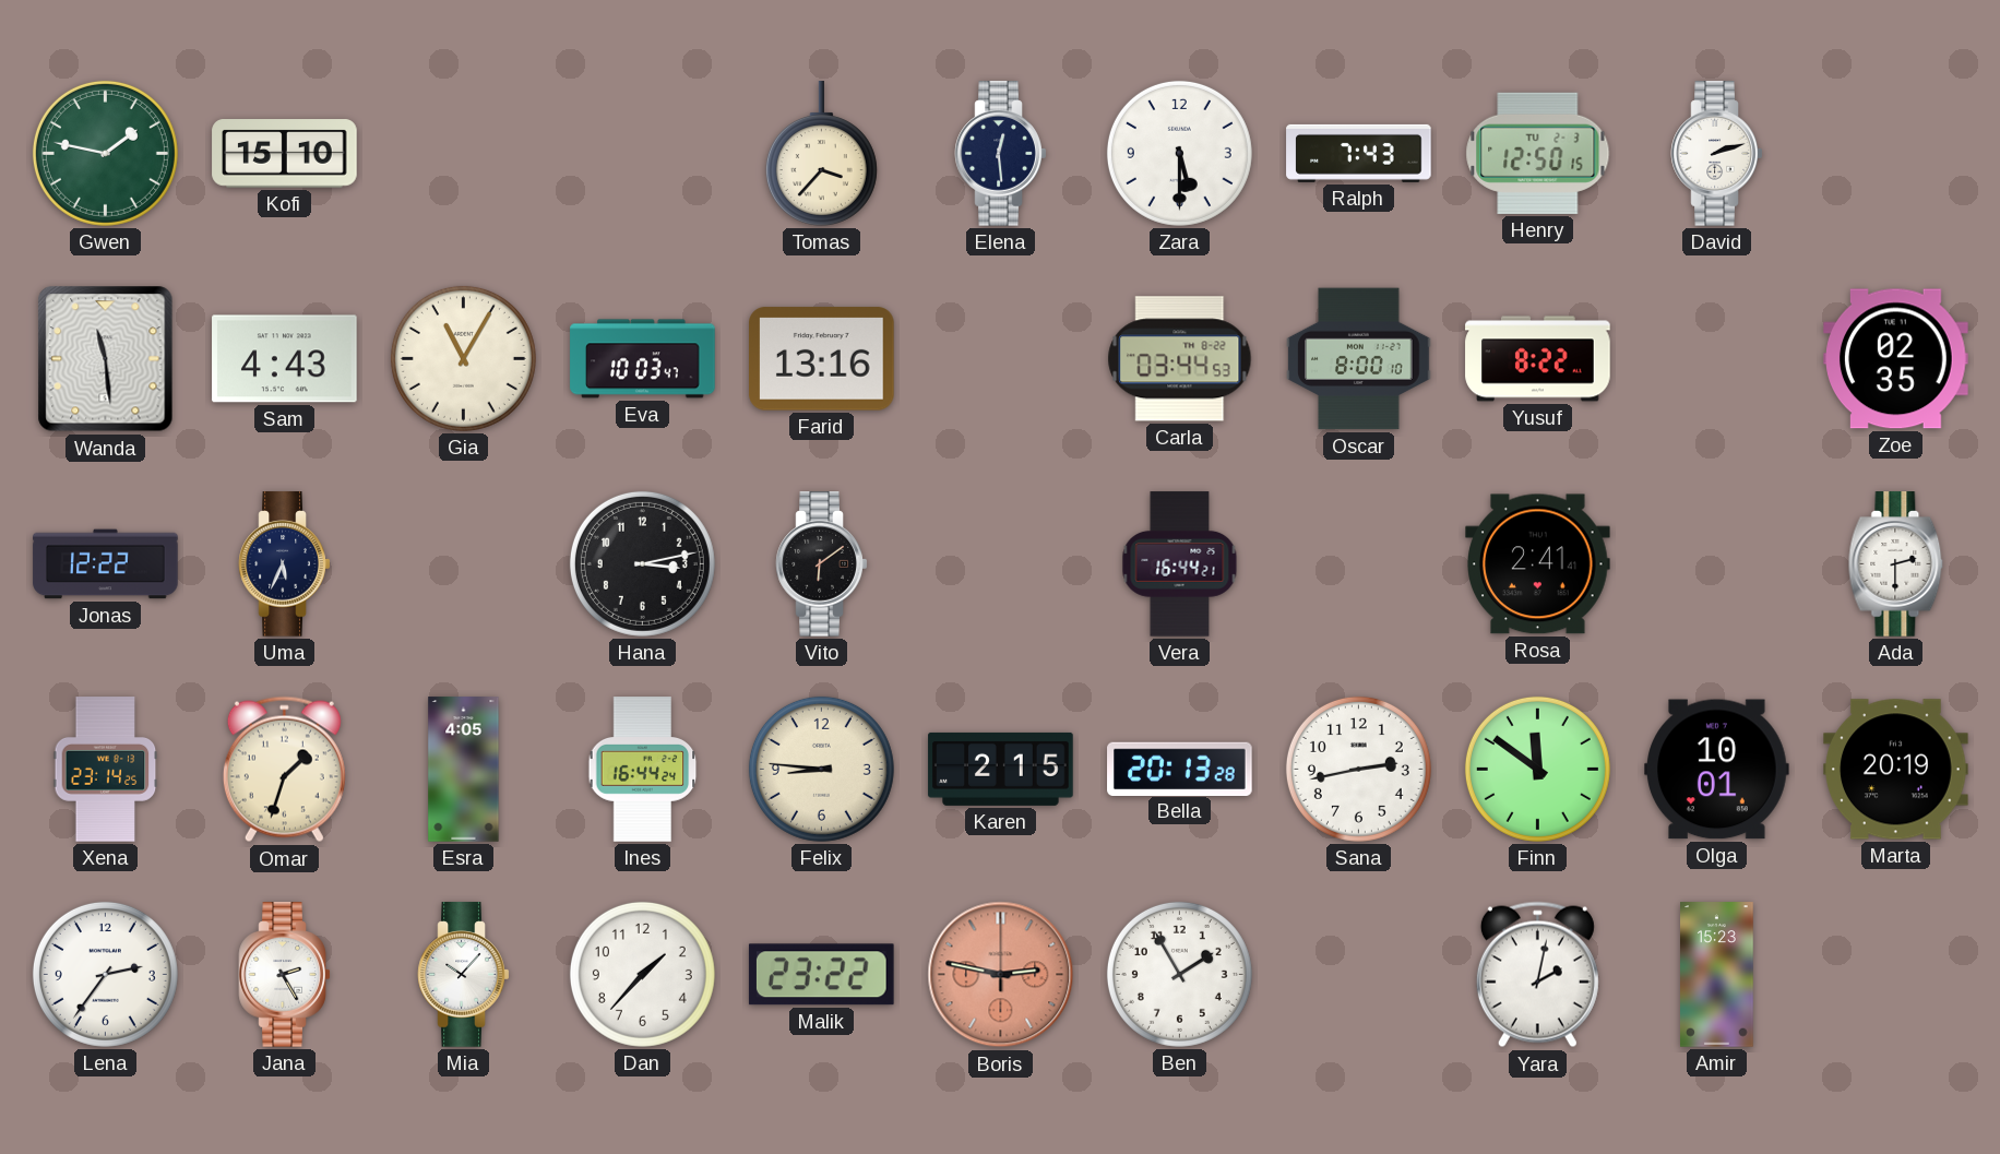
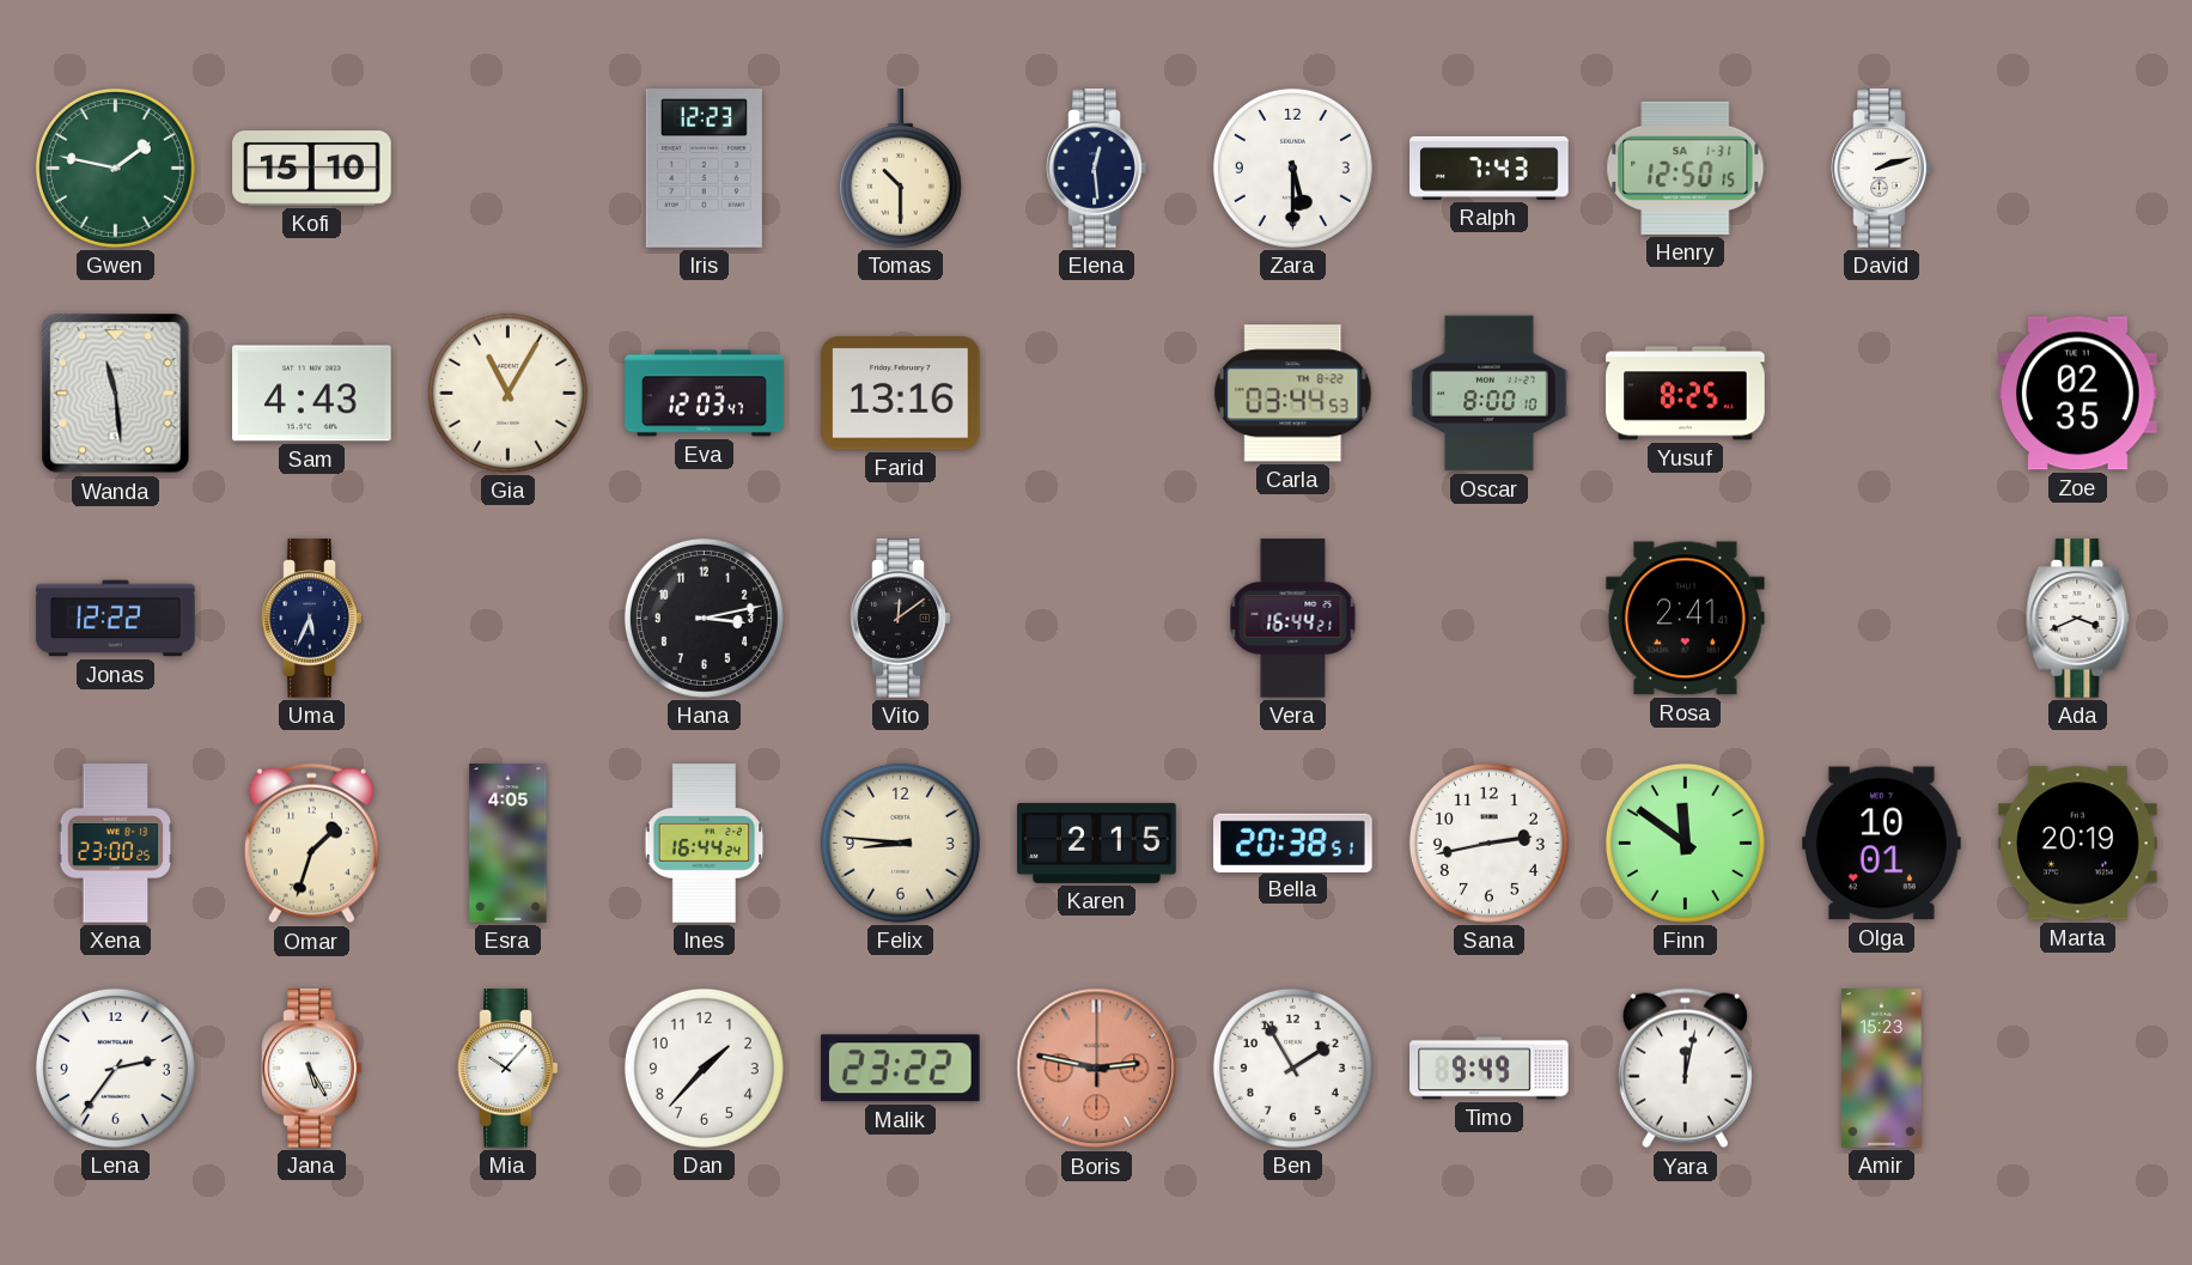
Iris: none -> 12:23
Tomas: 3:37 -> 10:30
Henry date: TU 2-3 -> SA 1-31
Eva: 10:03 -> 12:03
Yusuf: 8:22 -> 8:25
Vito: 6:09 -> 12:09
Ada: 2:30 -> 3:41
Xena: 23:14 -> 23:00
Bella: 20:13 -> 20:38
Jana: 2:25 -> 5:25
Timo: none -> 9:49
Yara: 2:02 -> 12:02
